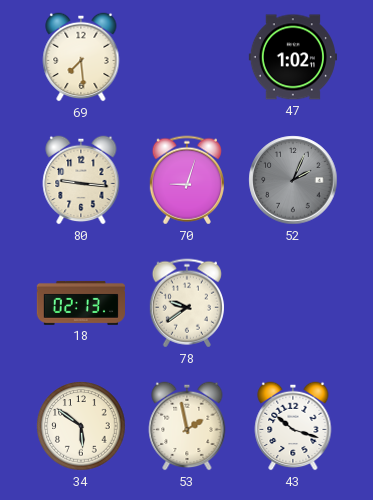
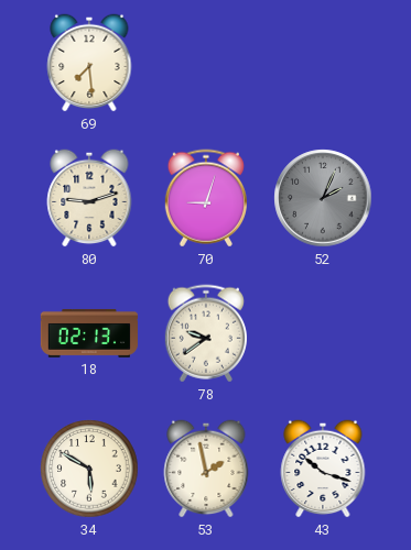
47: 1:02 -> none
80: 9:16 -> 9:12
34: 5:51 -> 5:50
